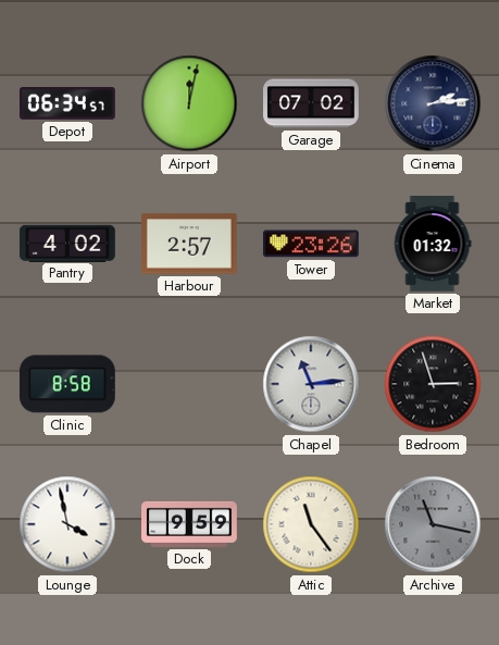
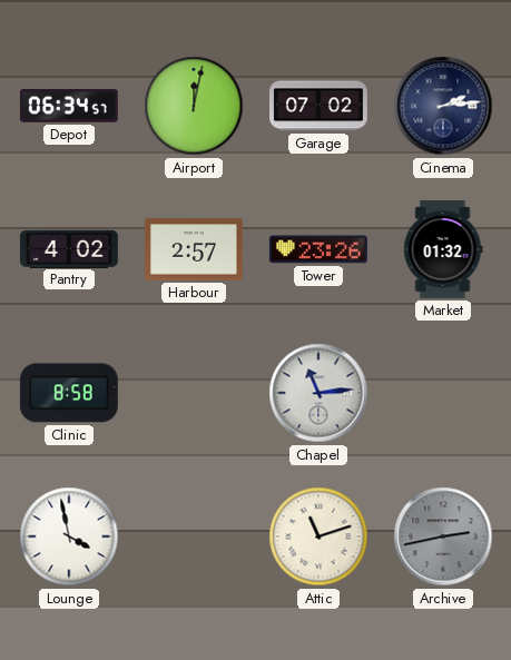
Bedroom: 2:57 -> none
Dock: 9:59 -> none
Attic: 11:24 -> 11:12
Archive: 11:17 -> 2:43
